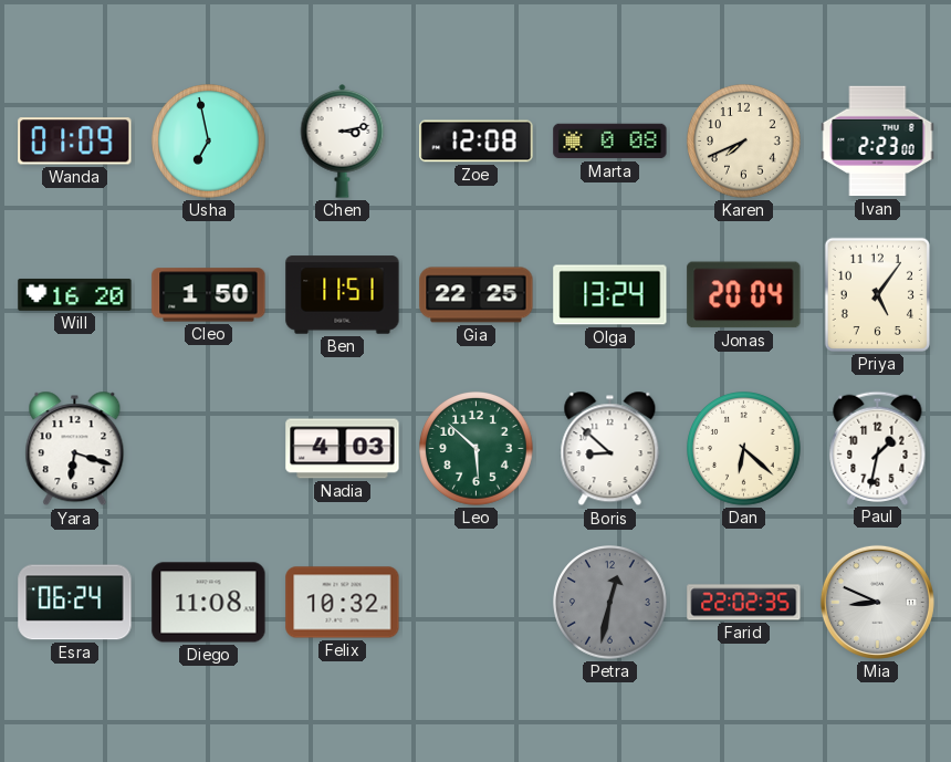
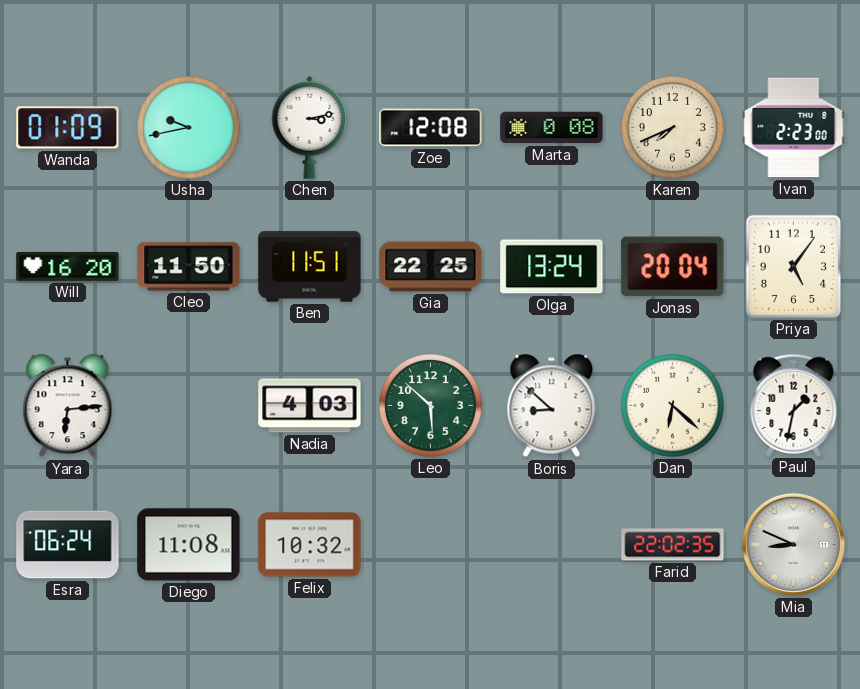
Usha: 6:58 -> 9:43
Cleo: 1:50 -> 11:50
Yara: 6:18 -> 6:14
Petra: 12:32 -> none
